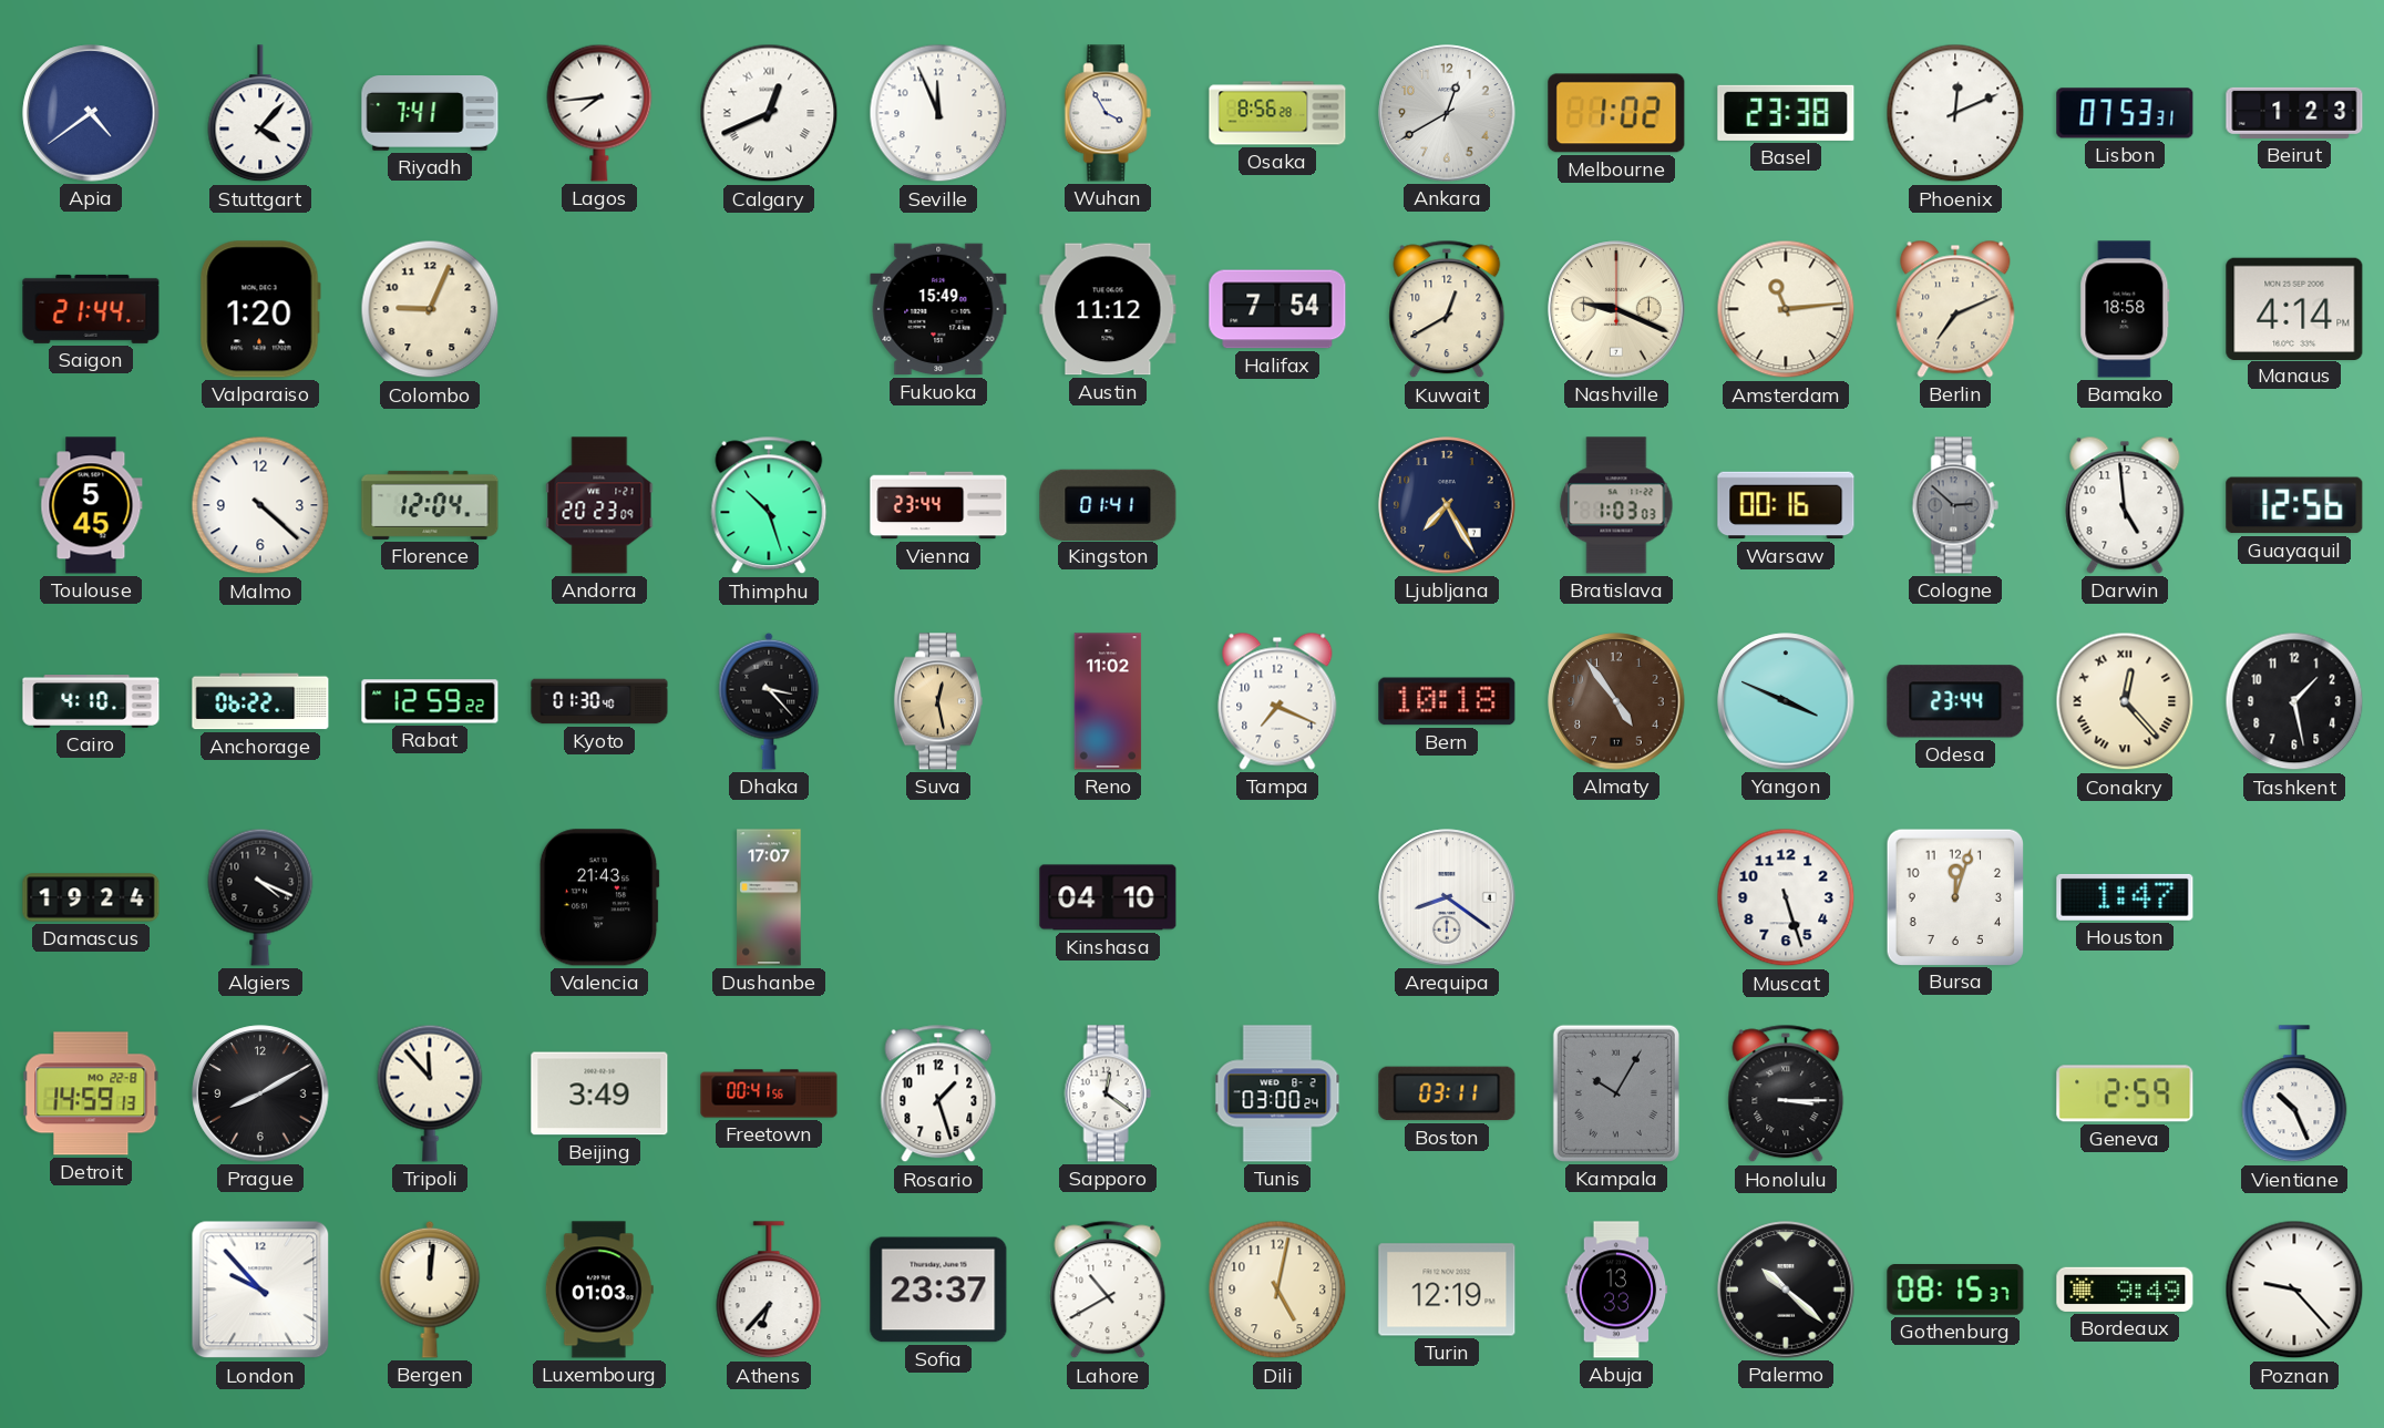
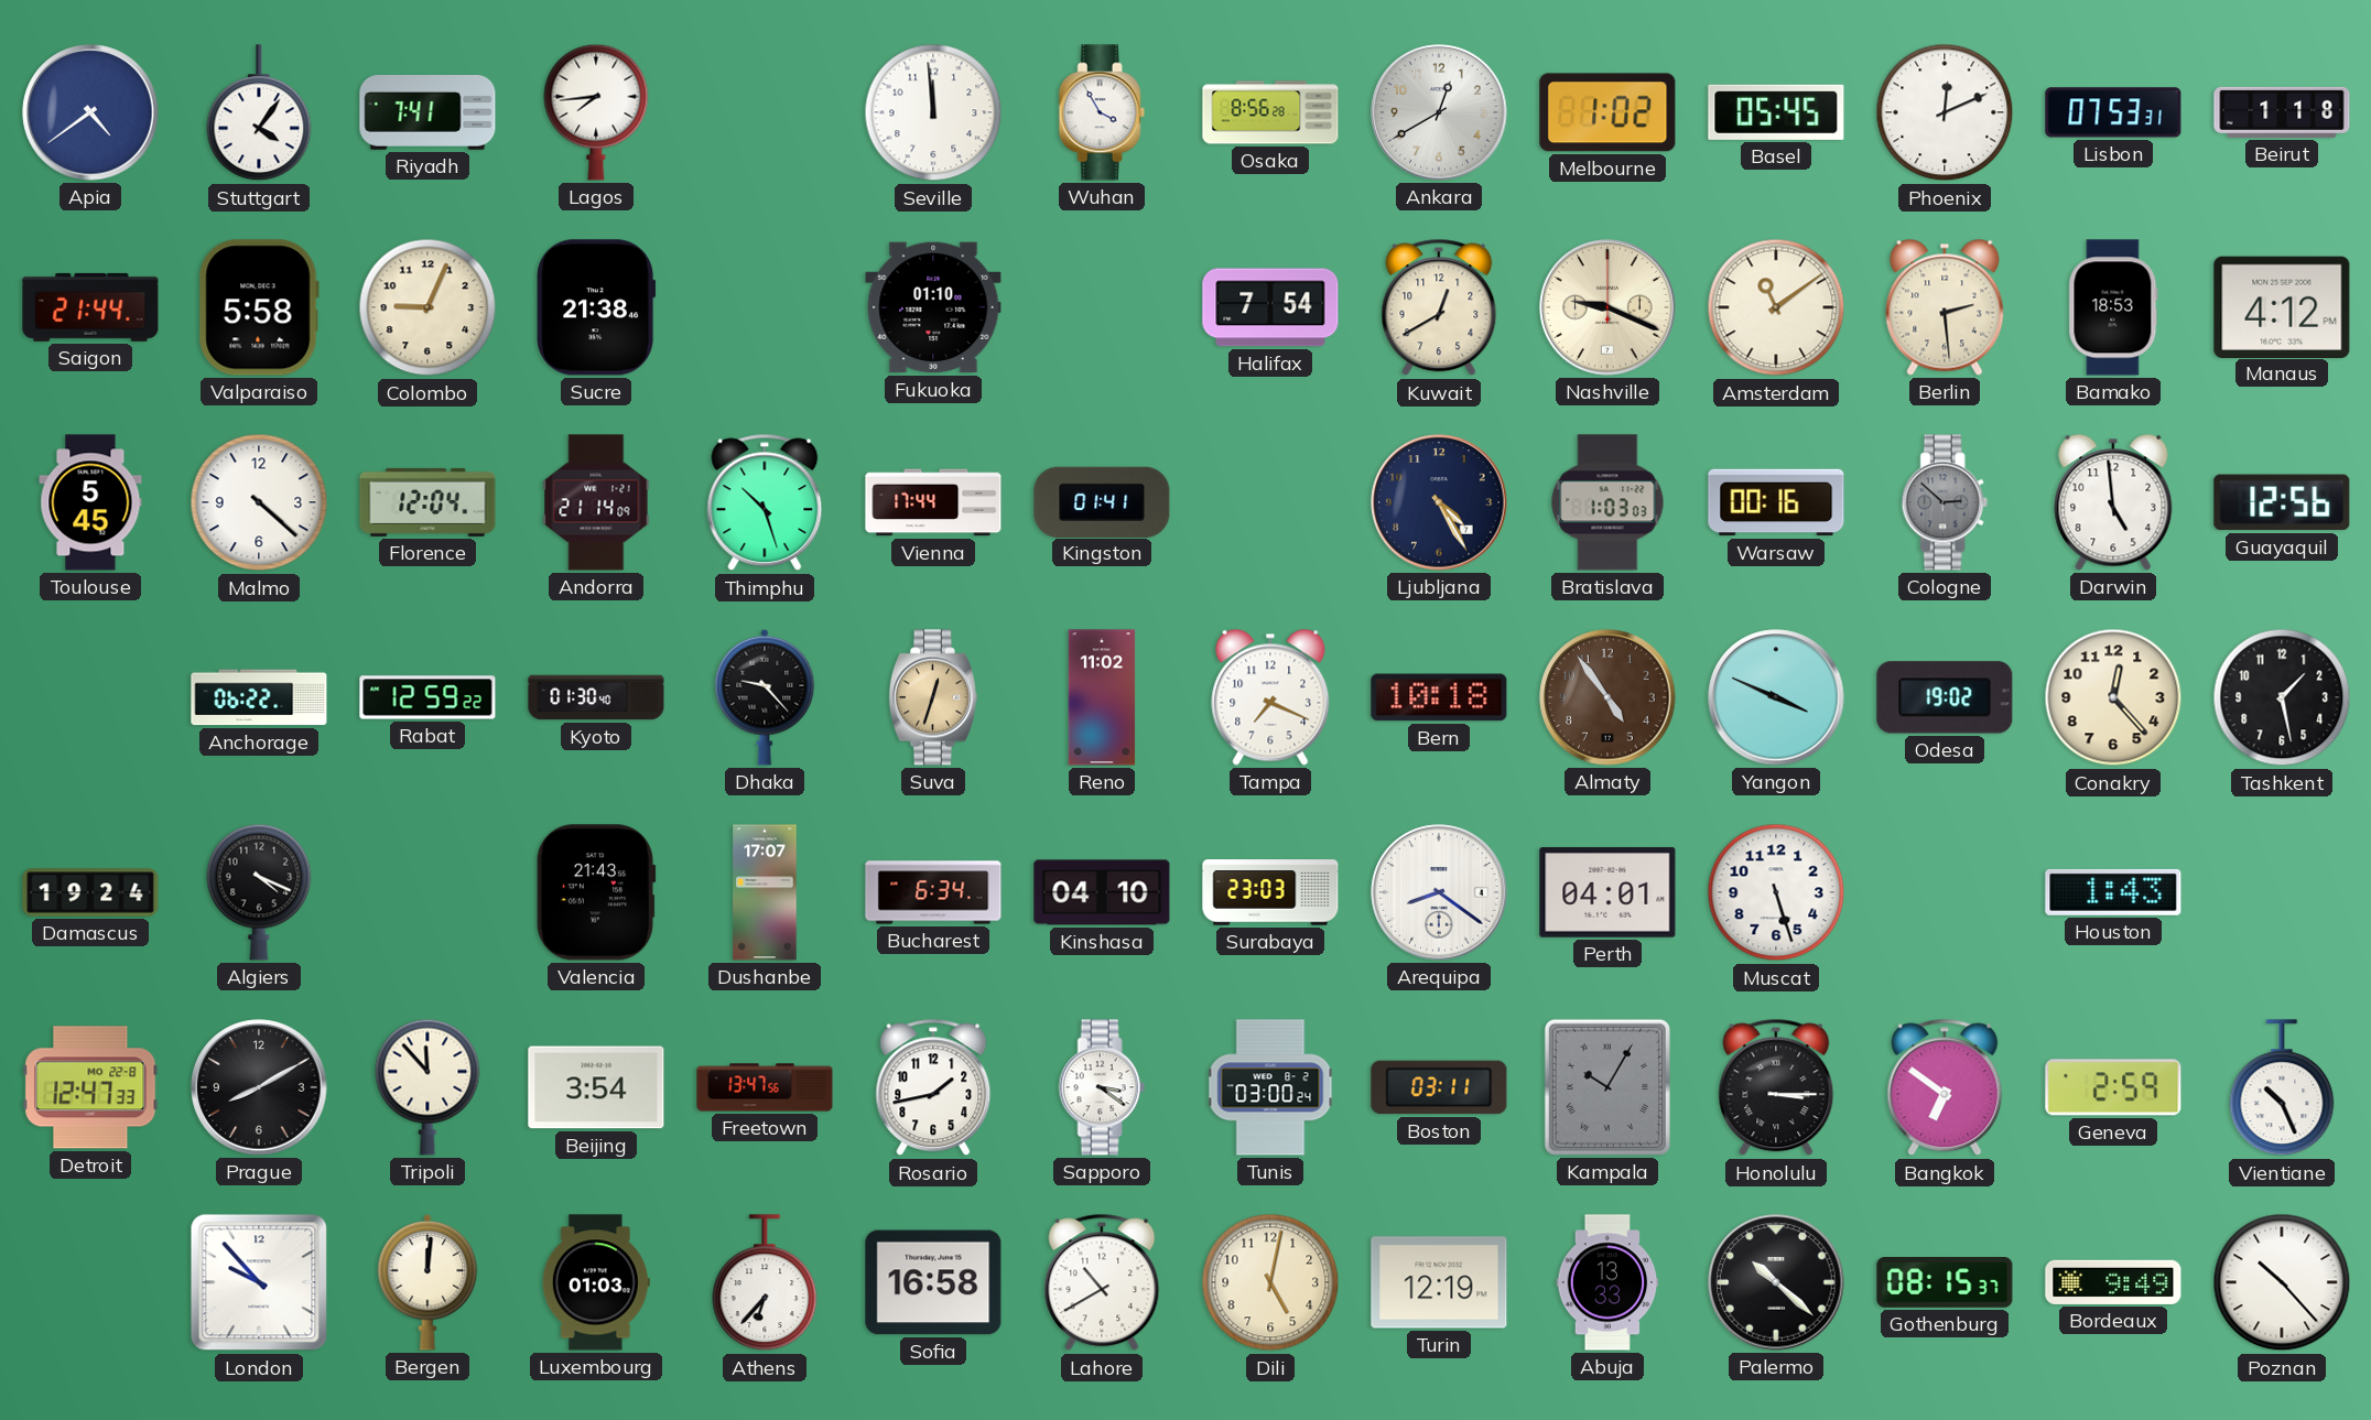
Stuttgart: 4:07 -> 4:06
Calgary: 12:41 -> none
Seville: 11:56 -> 11:59
Basel: 23:38 -> 05:45
Beirut: 1:23 -> 1:18
Valparaiso: 1:20 -> 5:58
Sucre: none -> 21:38
Fukuoka: 15:49 -> 01:10
Austin: 11:12 -> none
Amsterdam: 11:14 -> 11:09
Berlin: 7:11 -> 2:29
Bamako: 18:58 -> 18:53
Manaus: 4:14 -> 4:12
Andorra: 20:23 -> 21:14
Vienna: 23:44 -> 17:44
Ljubljana: 7:25 -> 4:25
Cairo: 4:10 -> none
Dhaka: 3:23 -> 9:23
Suva: 12:28 -> 12:33
Odesa: 23:44 -> 19:02
Conakry numerals: Roman -> Arabic
Bucharest: none -> 6:34
Surabaya: none -> 23:03
Perth: none -> 04:01
Bursa: 12:03 -> none
Houston: 1:47 -> 1:43
Detroit: 14:59 -> 12:47
Beijing: 3:49 -> 3:54
Freetown: 00:41 -> 13:47
Rosario: 1:27 -> 1:43
Sapporo: 12:21 -> 3:21
Bangkok: none -> 6:51
Sofia: 23:37 -> 16:58
Poznan: 9:23 -> 10:23
